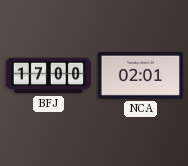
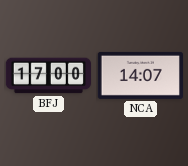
NCA: 02:01 -> 14:07
